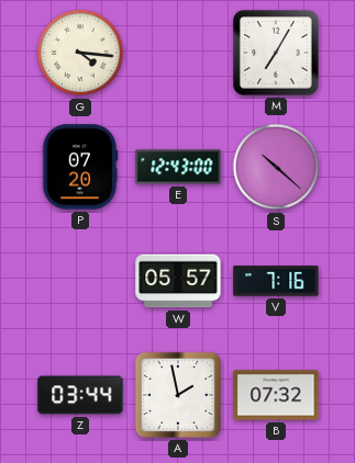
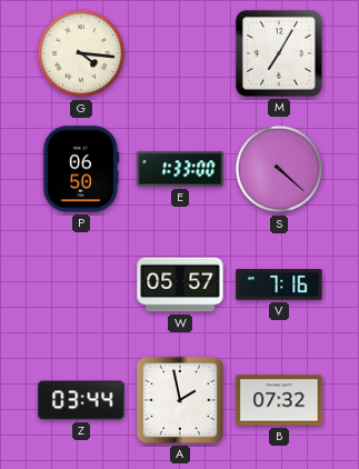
P: 07:20 -> 06:50
E: 12:43 -> 1:33
S: 10:22 -> 4:22
